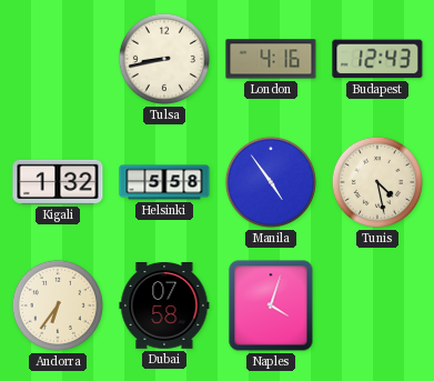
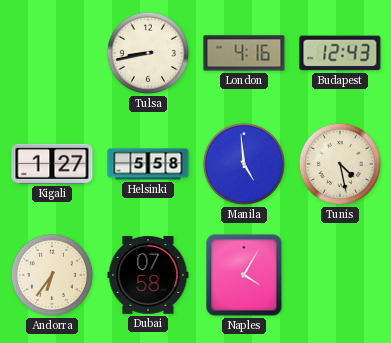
Kigali: 1:32 -> 1:27
Manila: 4:54 -> 4:59
Naples: 4:03 -> 4:05
